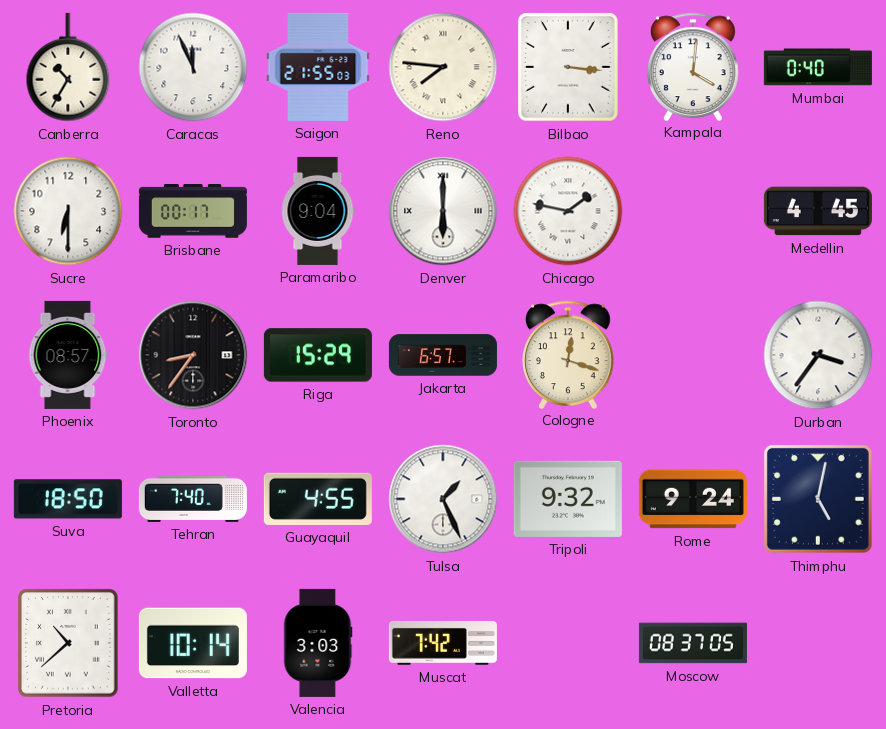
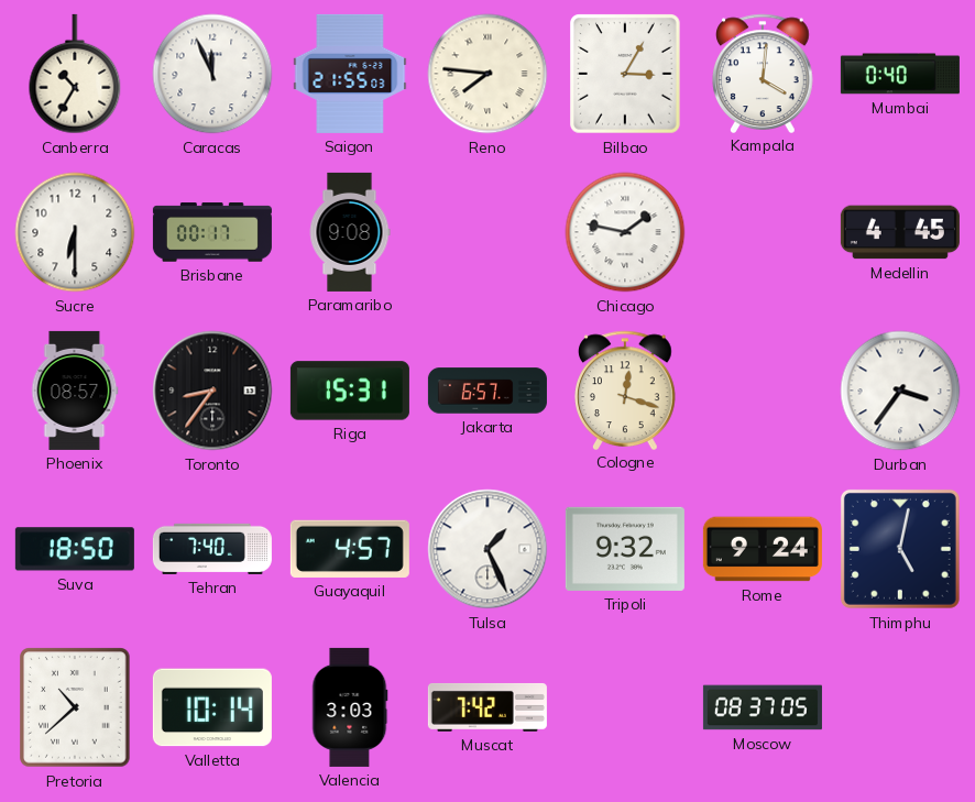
Bilbao: 3:16 -> 3:05
Paramaribo: 9:04 -> 9:08
Denver: 6:00 -> none
Riga: 15:29 -> 15:31
Guayaquil: 4:55 -> 4:57
